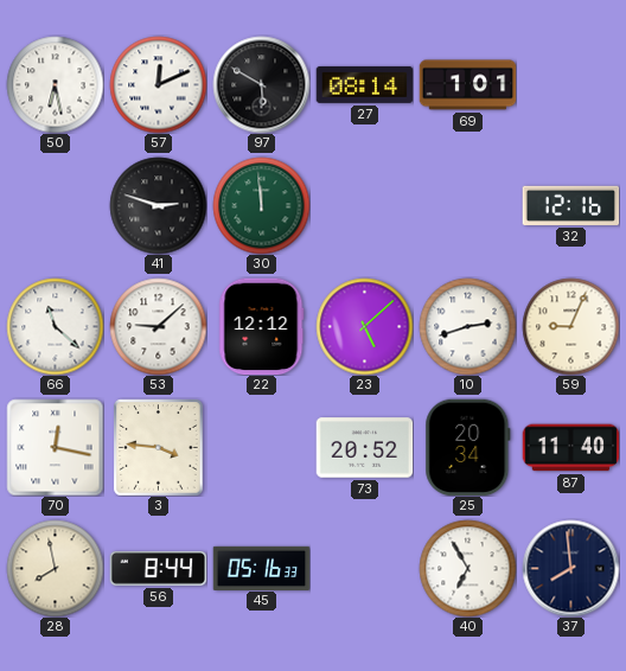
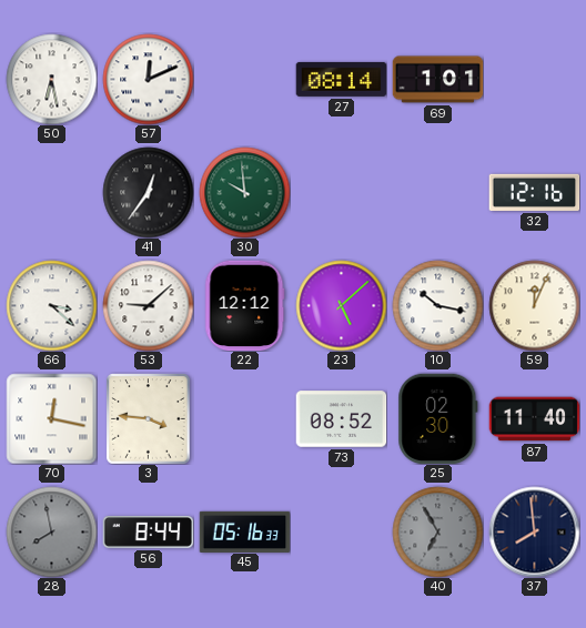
97: 5:50 -> none
41: 2:48 -> 12:36
30: 11:59 -> 9:59
66: 11:22 -> 3:22
10: 2:42 -> 10:17
59: 9:04 -> 12:04
73: 20:52 -> 08:52
25: 20:34 -> 02:30
28 dial: cream -> grey
40 dial: white -> grey
